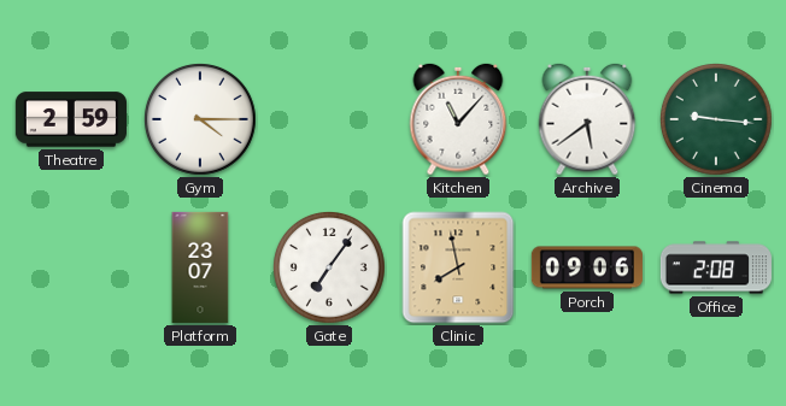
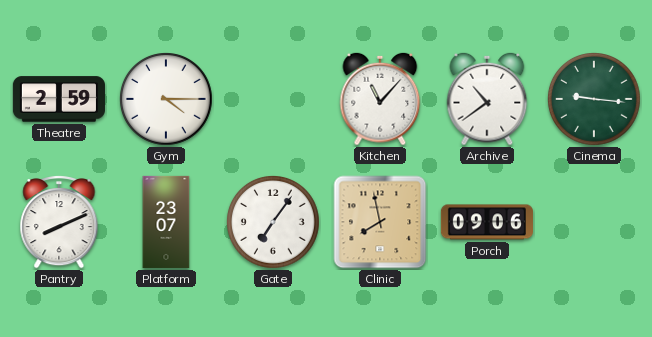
Archive: 5:39 -> 10:39
Pantry: none -> 8:11
Office: 2:08 -> none
